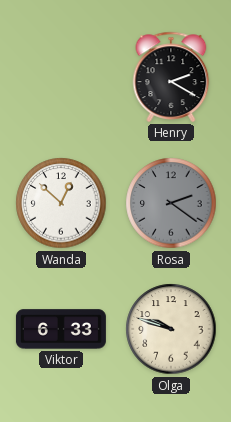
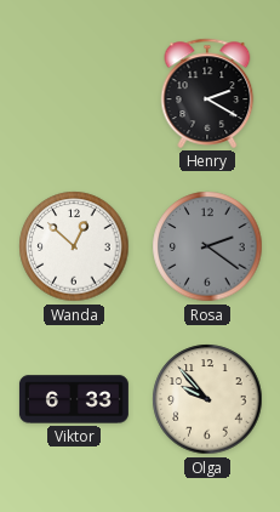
Olga: 9:48 -> 9:53
